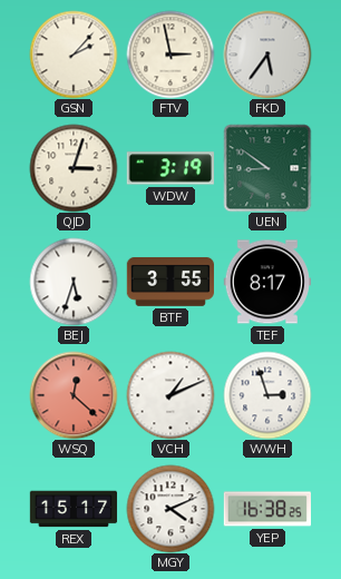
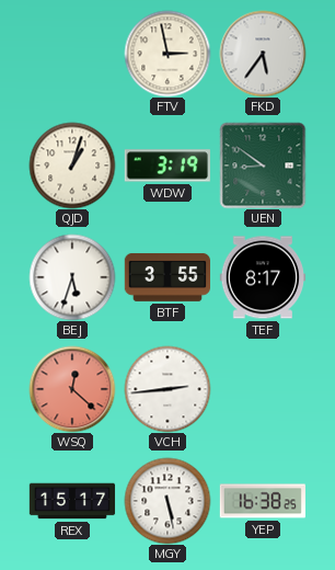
GSN: 2:07 -> none
QJD: 3:03 -> 1:03
VCH: 1:11 -> 2:44
WWH: 2:57 -> none
MGY: 4:11 -> 5:28
